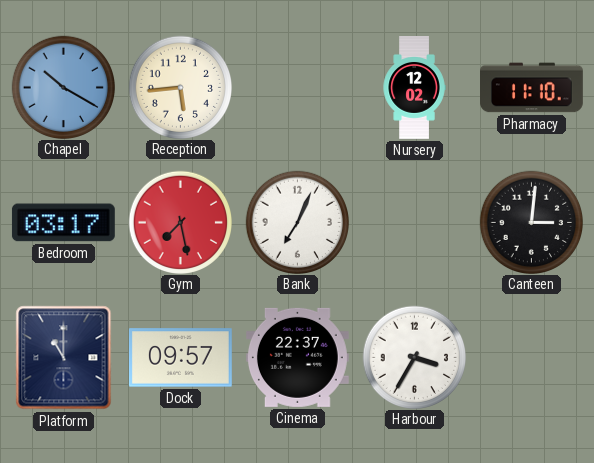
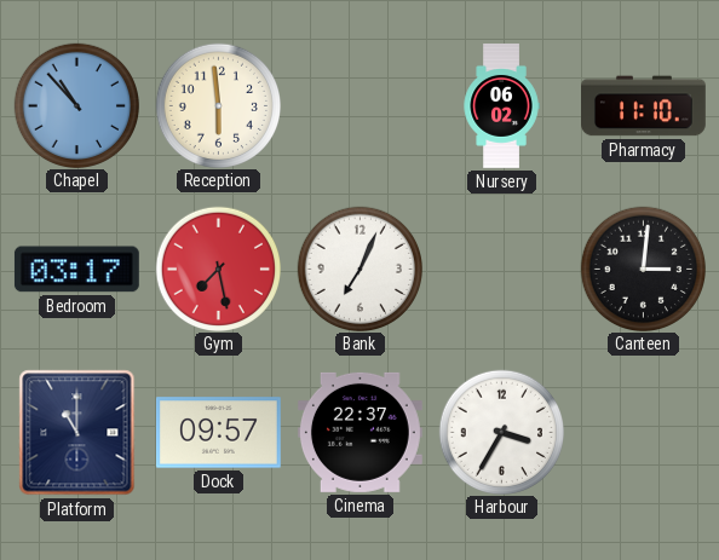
Chapel: 10:20 -> 10:53
Reception: 5:44 -> 5:59
Nursery: 12:02 -> 06:02
